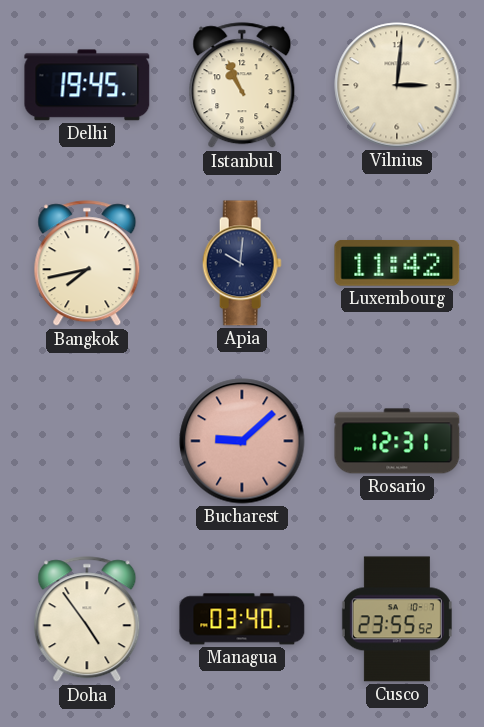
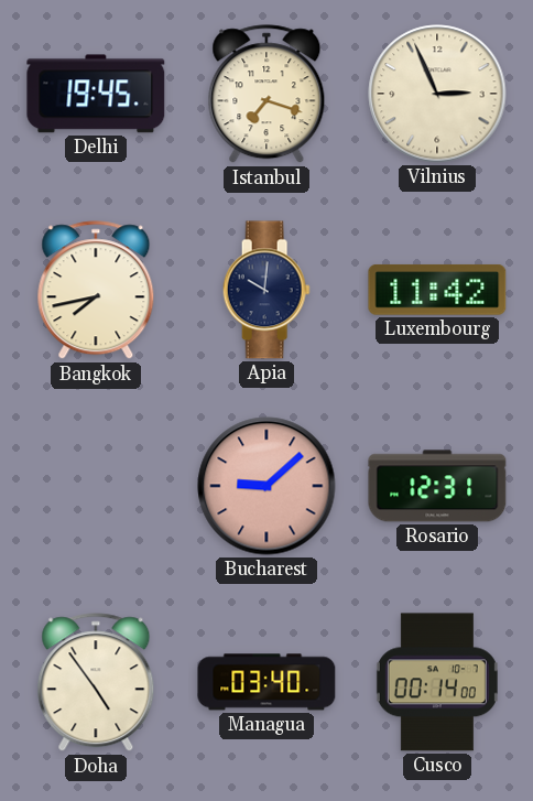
Istanbul: 10:56 -> 7:18
Vilnius: 3:01 -> 2:56
Cusco: 23:55 -> 00:14
